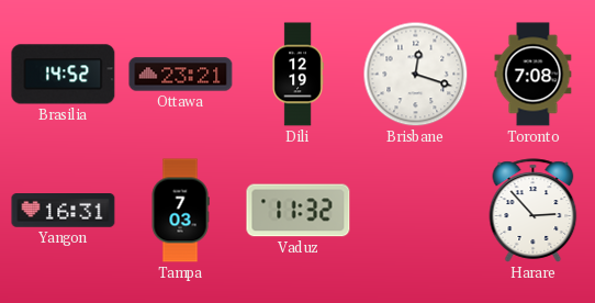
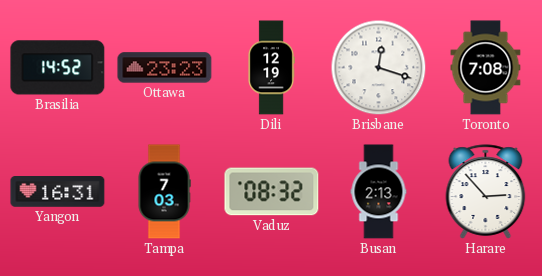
Ottawa: 23:21 -> 23:23
Vaduz: 11:32 -> 08:32
Busan: none -> 2:13
